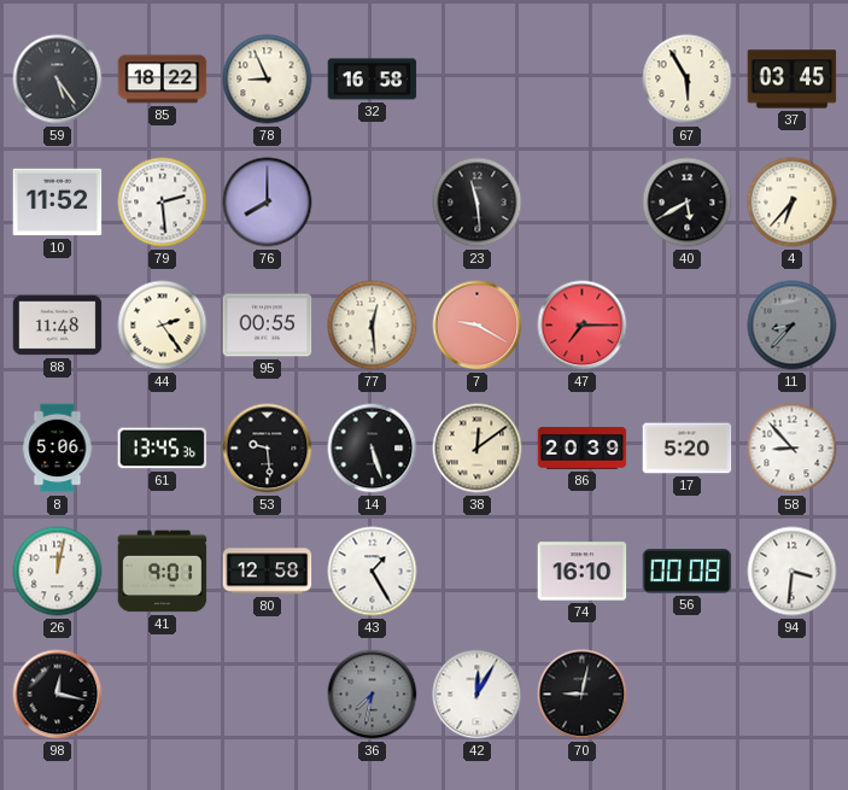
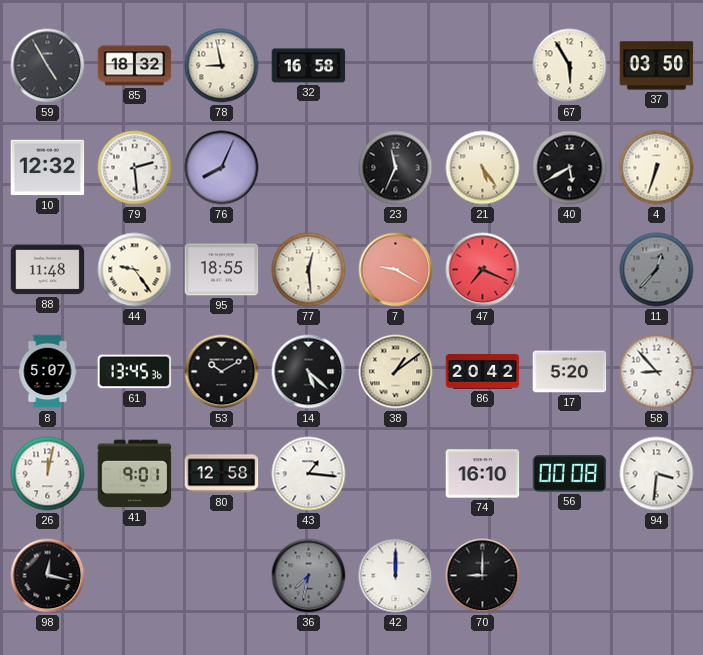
59: 5:24 -> 4:55
85: 18:22 -> 18:32
78: 8:56 -> 8:58
37: 03:45 -> 03:50
10: 11:52 -> 12:32
76: 8:00 -> 8:04
23: 11:29 -> 11:34
21: none -> 5:24
4: 6:37 -> 6:33
44: 2:24 -> 9:24
95: 00:55 -> 18:55
47: 7:15 -> 7:19
11: 8:37 -> 12:37
8: 5:06 -> 5:07
53: 9:29 -> 10:10
14: 5:27 -> 5:22
38: 12:09 -> 1:09
86: 20:39 -> 20:42
43: 1:25 -> 1:16
42: 12:05 -> 12:00
70: 9:02 -> 9:00
